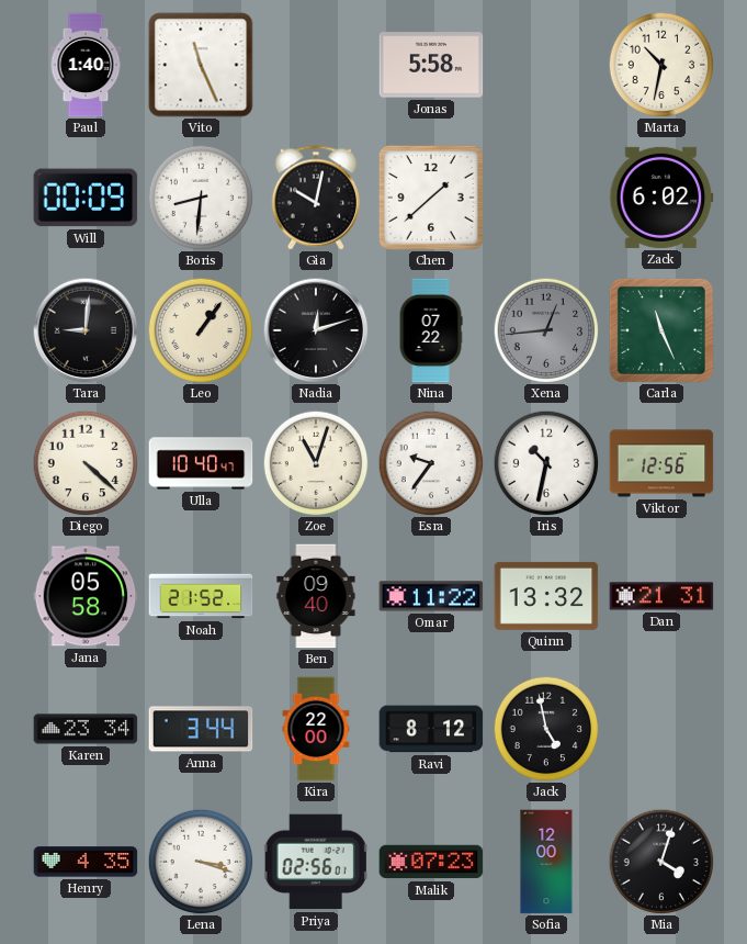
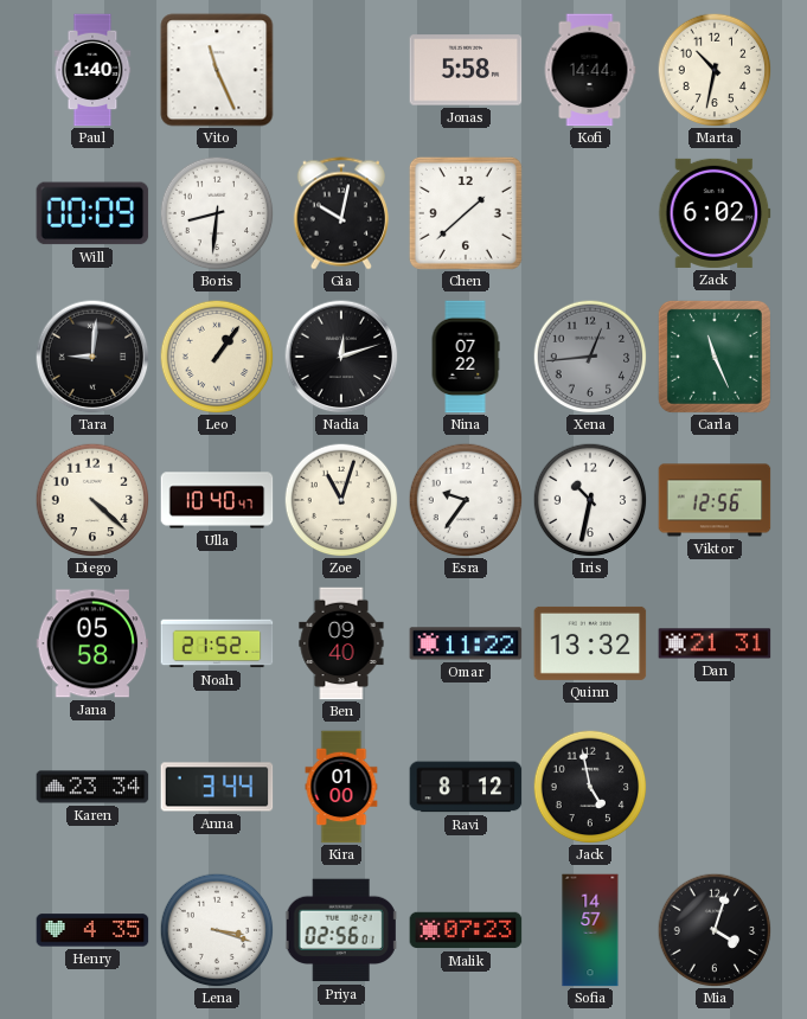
Kofi: none -> 14:44
Kira: 22:00 -> 01:00
Sofia: 12:00 -> 14:57
